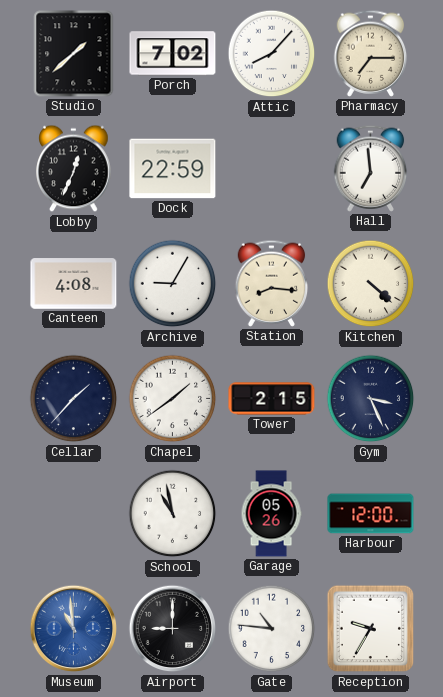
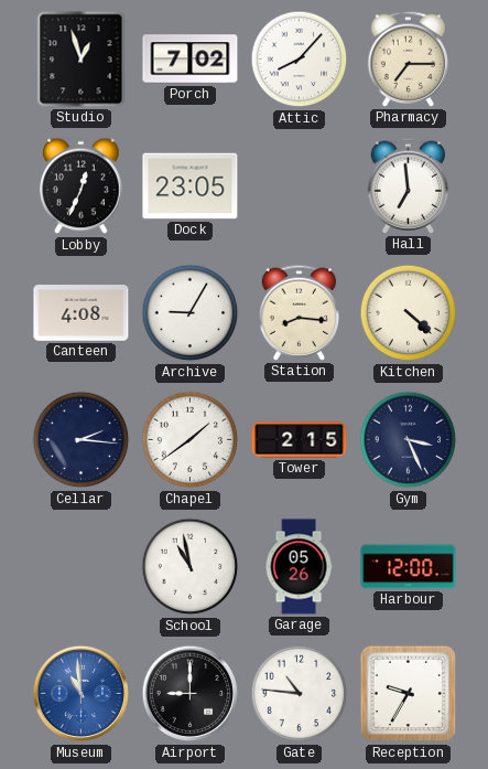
Studio: 1:38 -> 12:57
Dock: 22:59 -> 23:05
Cellar: 1:37 -> 2:16
